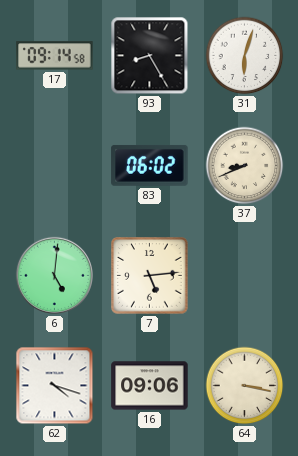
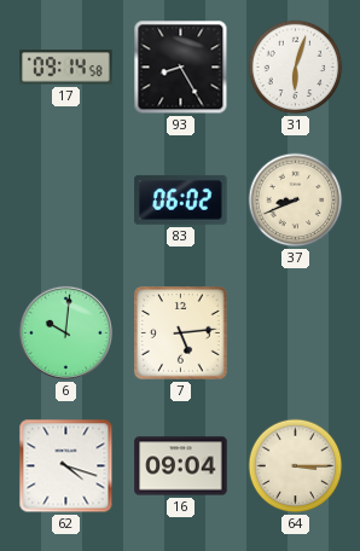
6: 5:01 -> 10:01
16: 09:06 -> 09:04
64: 3:17 -> 3:15
